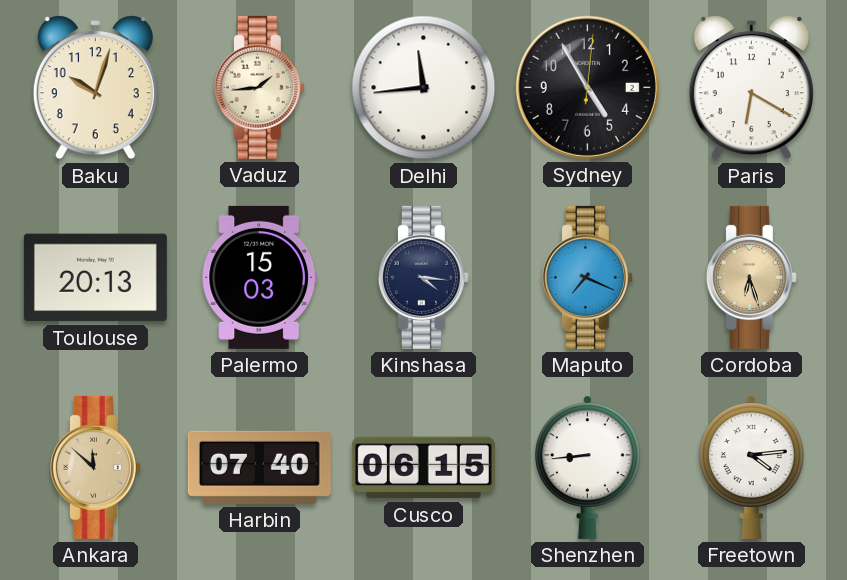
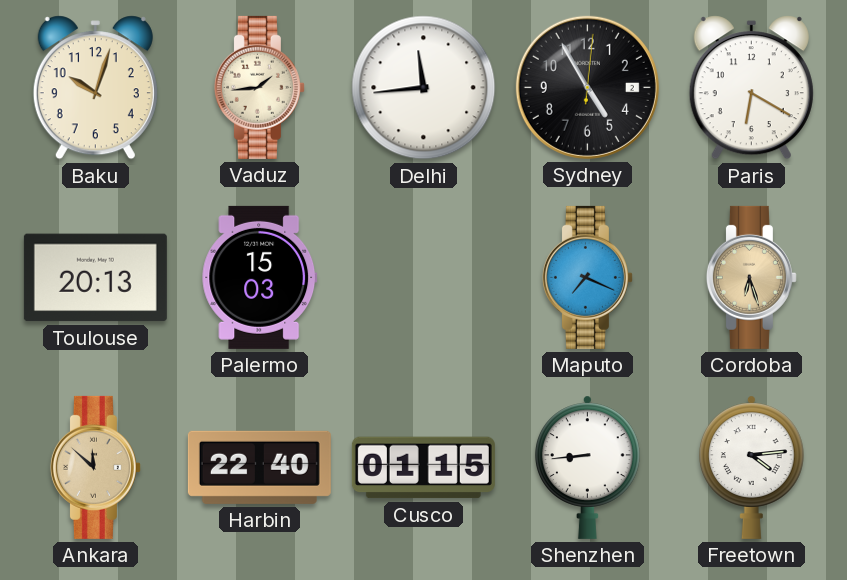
Kinshasa: 4:16 -> none
Harbin: 07:40 -> 22:40
Cusco: 06:15 -> 01:15
